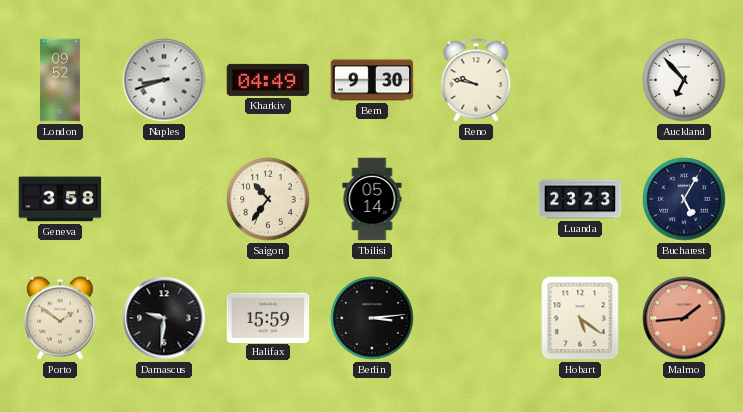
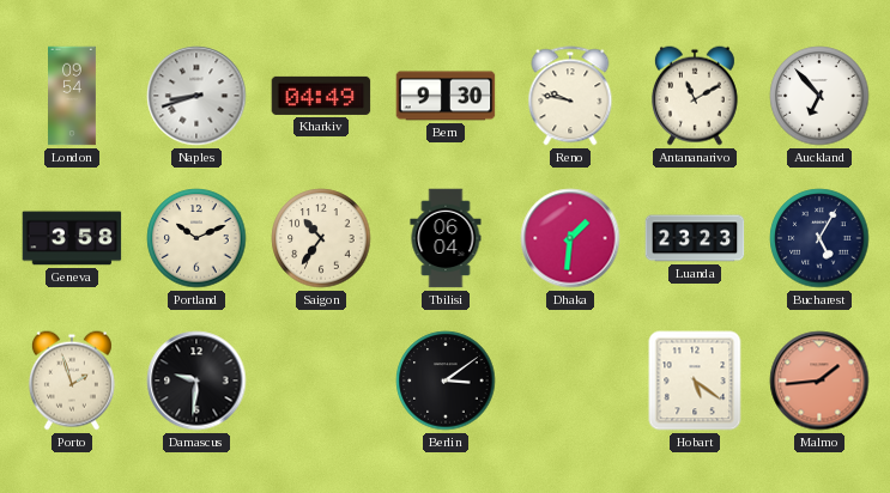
London: 09:52 -> 09:54
Antananarivo: none -> 11:10
Portland: none -> 10:11
Tbilisi: 05:14 -> 06:04
Dhaka: none -> 1:31
Porto: 1:51 -> 1:57
Halifax: 15:59 -> none
Berlin: 3:14 -> 3:09
